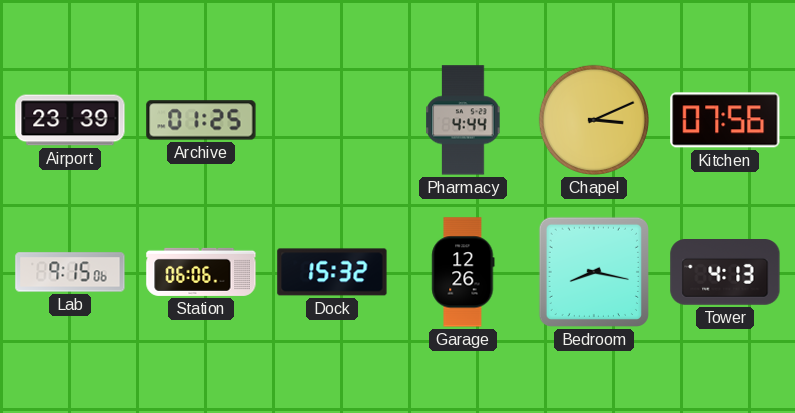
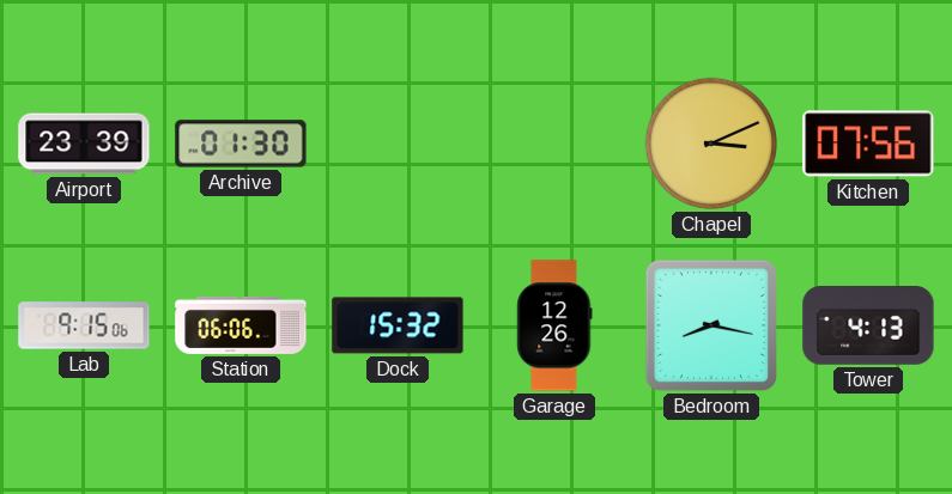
Archive: 01:25 -> 01:30
Pharmacy: 4:44 -> none
